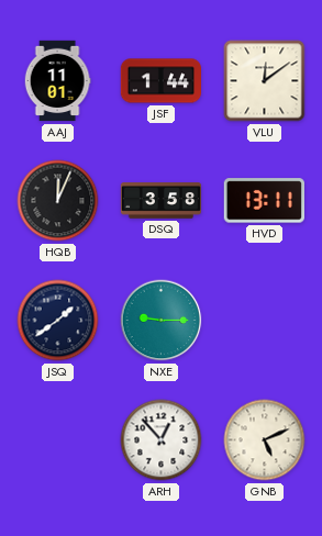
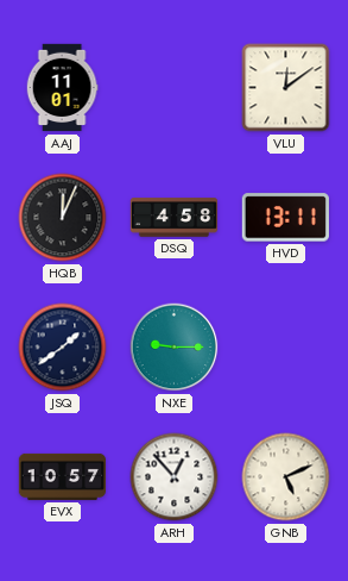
JSF: 1:44 -> none
DSQ: 3:58 -> 4:58
EVX: none -> 10:57
